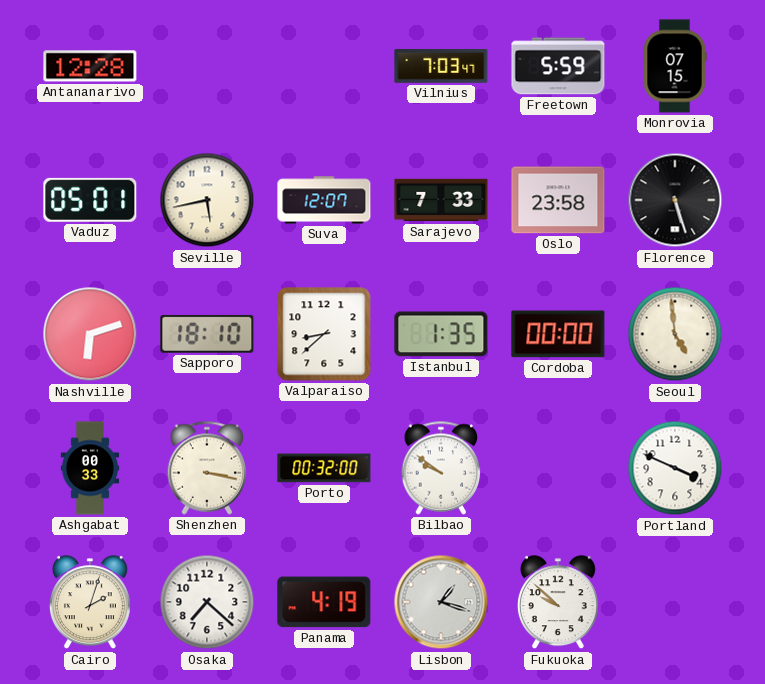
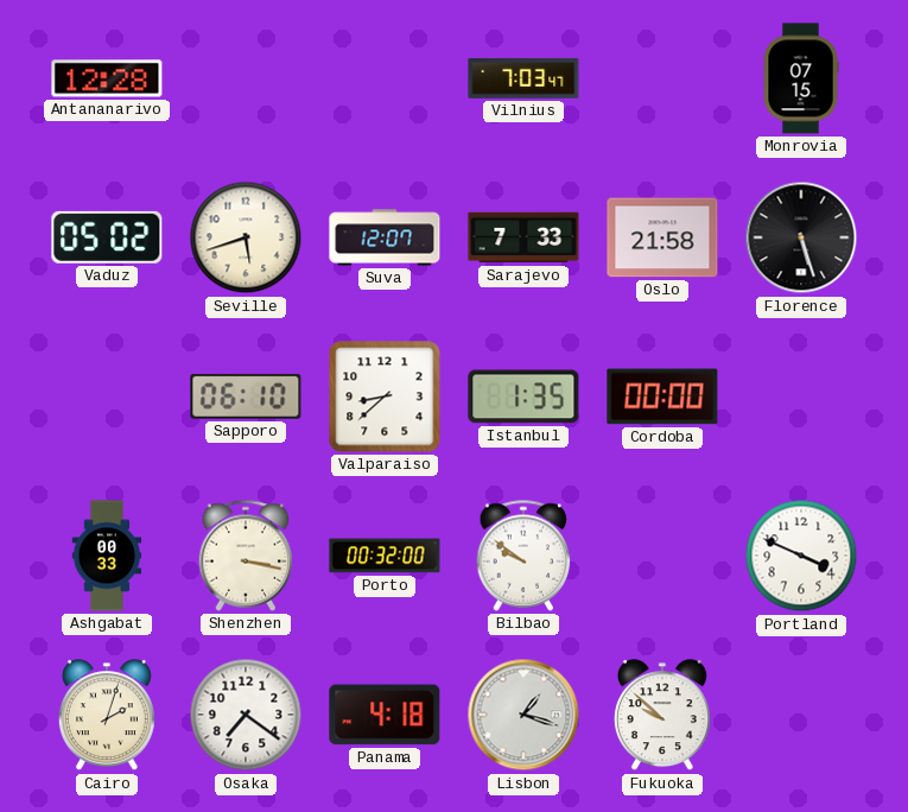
Freetown: 5:59 -> none
Vaduz: 05:01 -> 05:02
Seville: 5:43 -> 5:42
Oslo: 23:58 -> 21:58
Nashville: 6:12 -> none
Sapporo: 18:10 -> 06:10
Seoul: 4:59 -> none
Osaka: 7:22 -> 7:21
Panama: 4:19 -> 4:18
